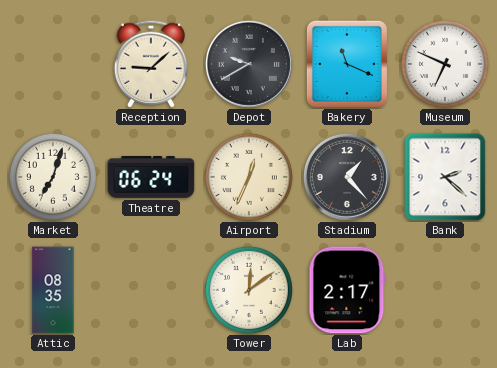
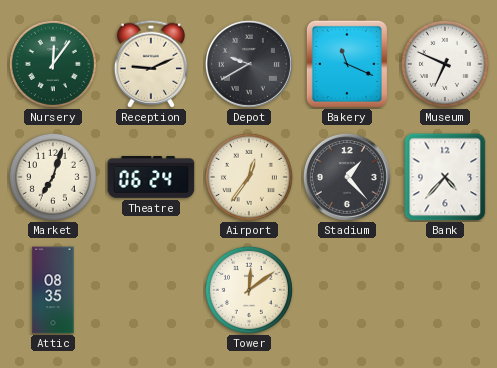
Nursery: none -> 12:06
Reception: 9:08 -> 9:11
Airport: 12:34 -> 12:36
Bank: 2:22 -> 4:37
Lab: 2:17 -> none
